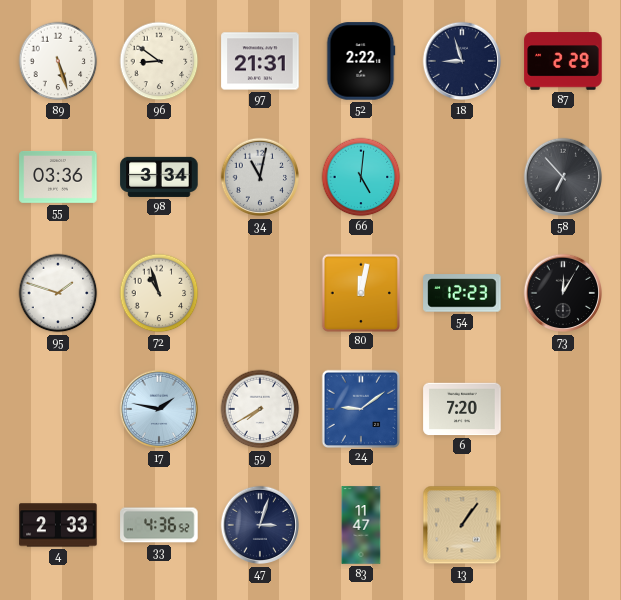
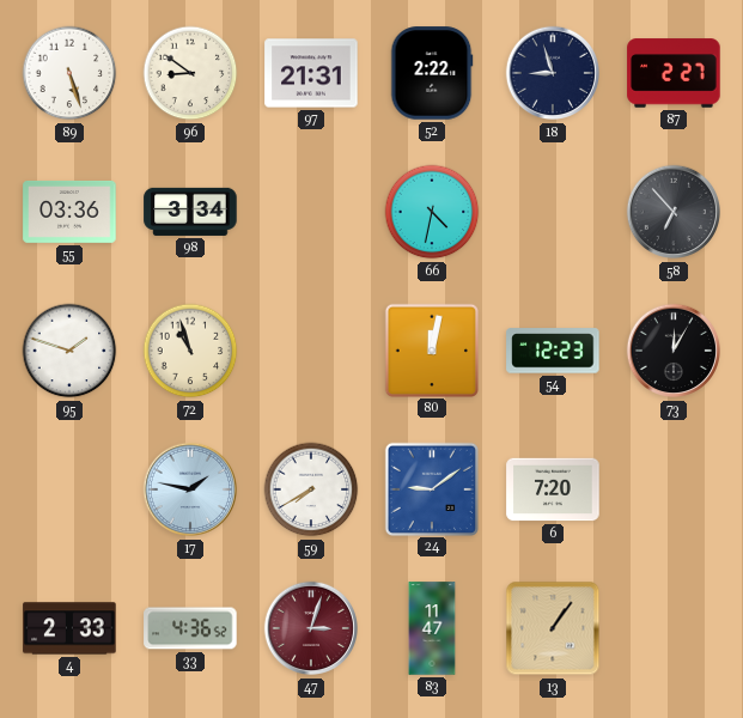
87: 2:29 -> 2:27
34: 11:02 -> none
66: 5:01 -> 4:32
47 dial: navy -> burgundy
